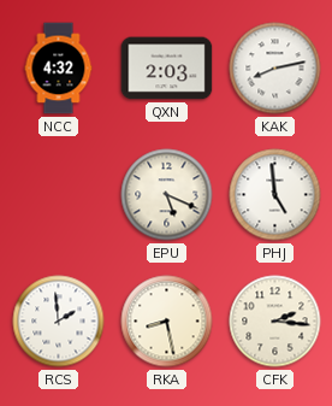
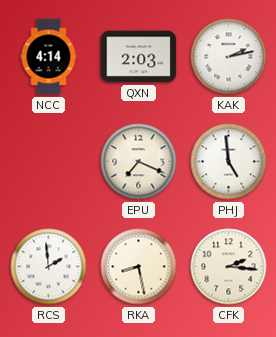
NCC: 4:32 -> 4:14
KAK: 8:13 -> 2:13
EPU: 5:19 -> 7:19
